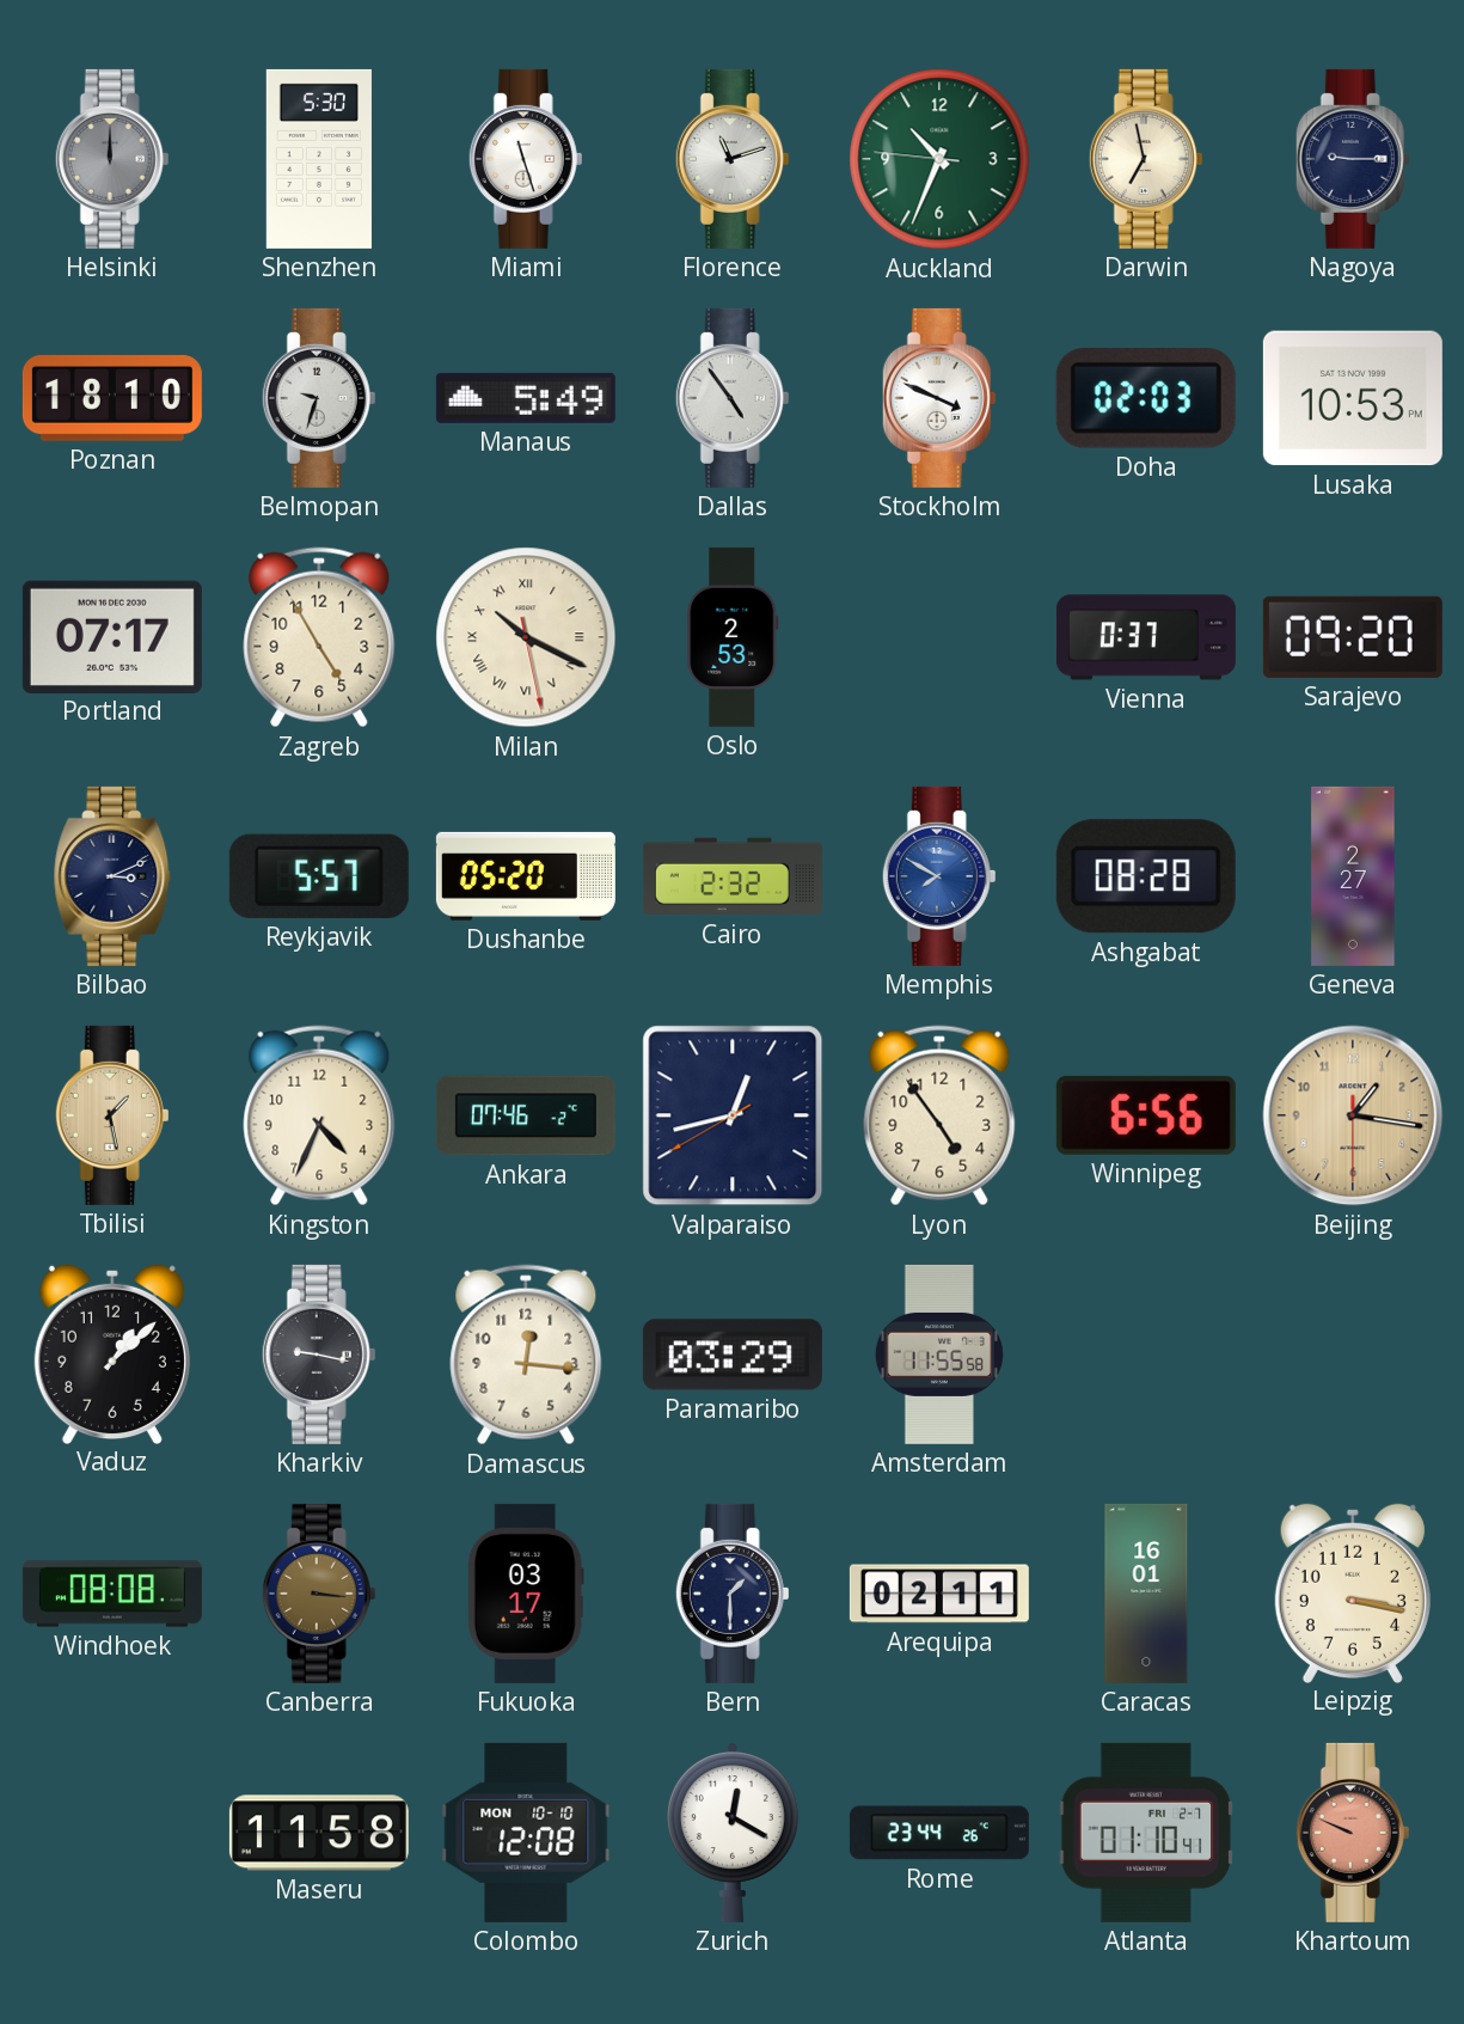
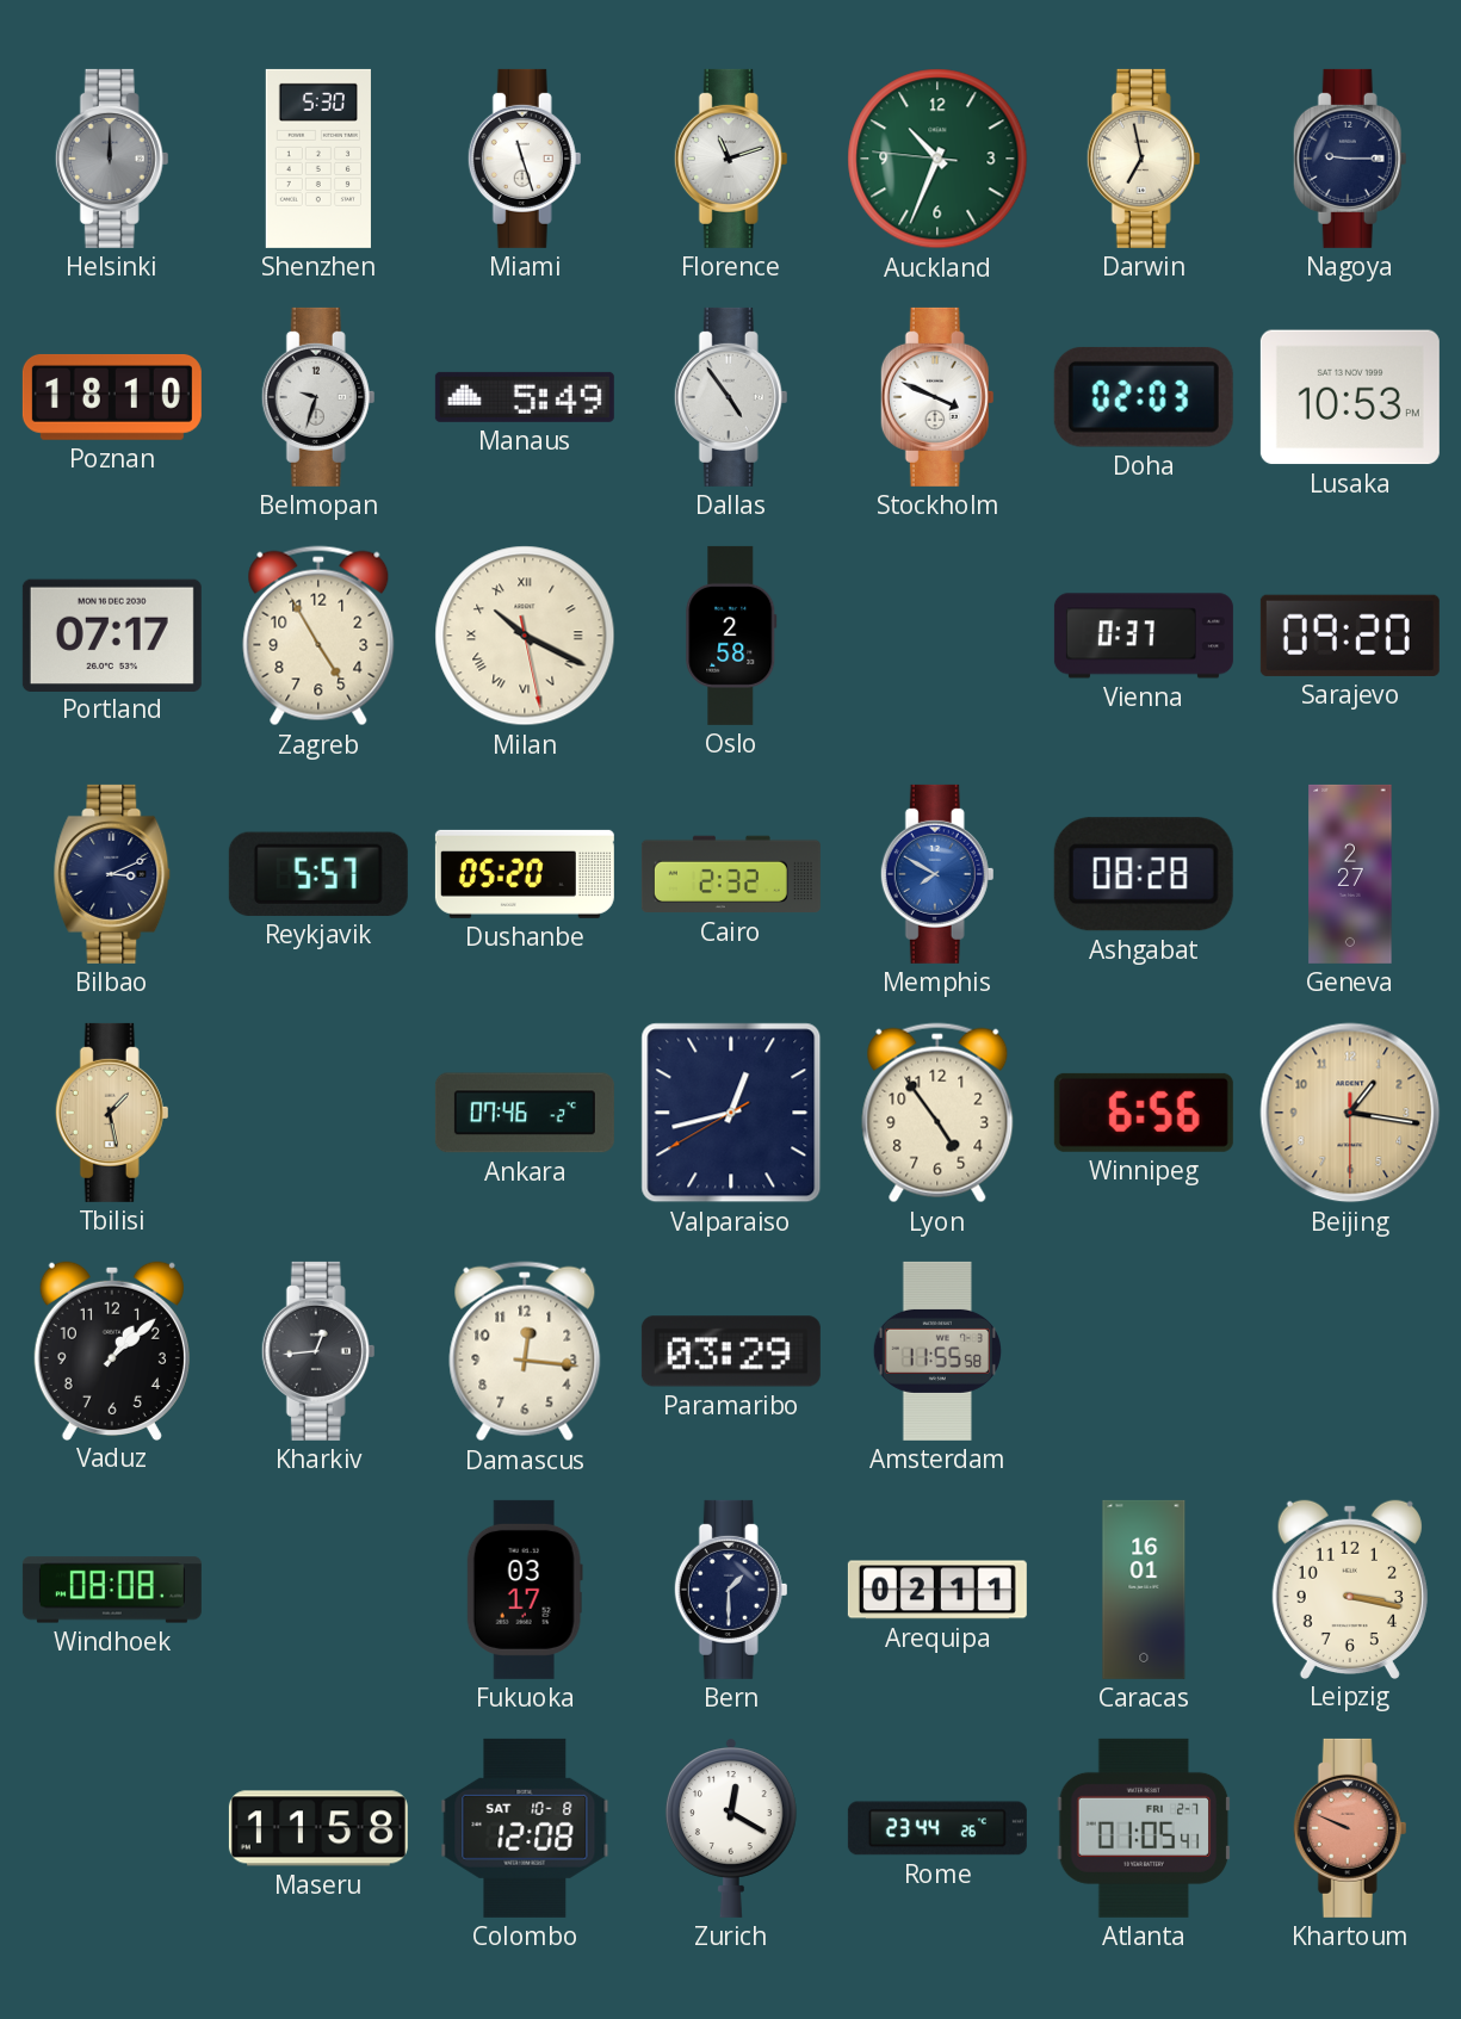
Oslo: 2:53 -> 2:58
Kingston: 4:34 -> none
Kharkiv: 9:17 -> 12:44
Canberra: 3:16 -> none
Colombo date: MON 10-10 -> SAT 10-8
Atlanta: 01:10 -> 01:05
